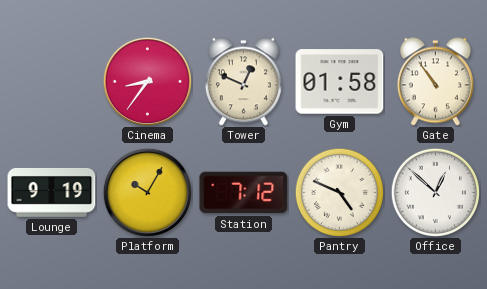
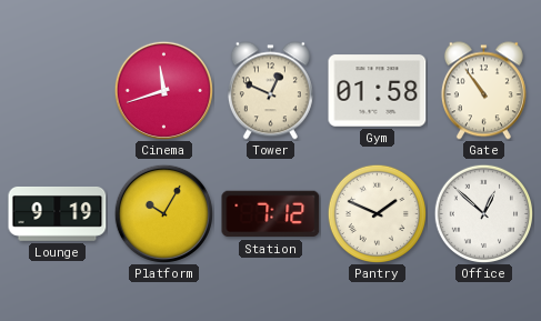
Cinema: 8:36 -> 11:42
Pantry: 4:49 -> 1:49
